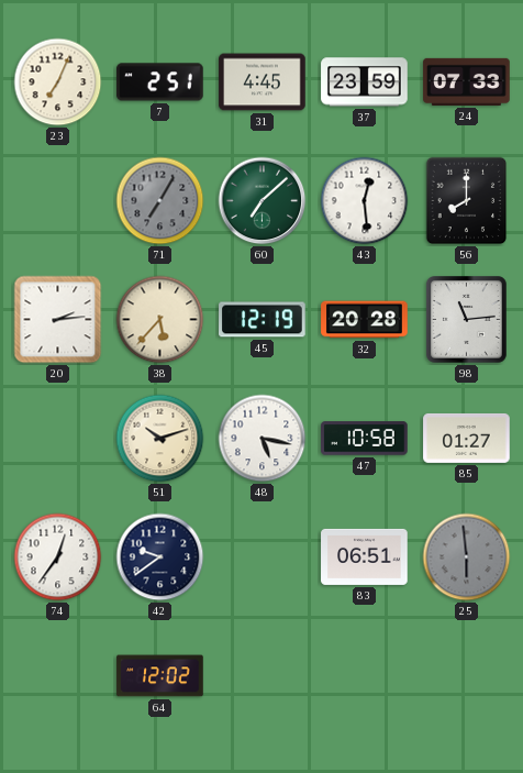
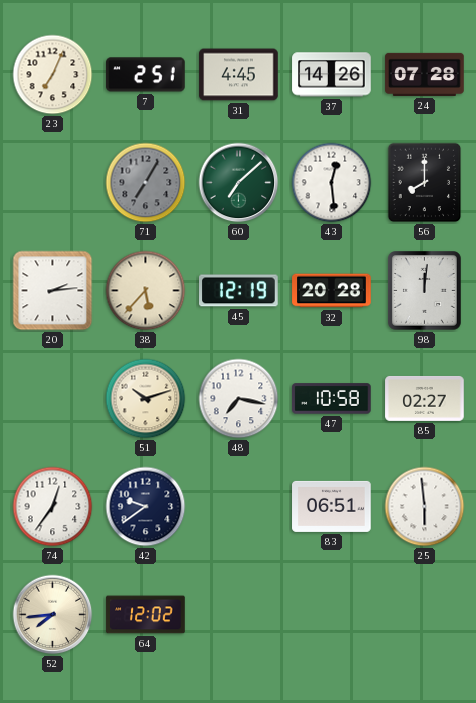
37: 23:59 -> 14:26
24: 07:33 -> 07:28
98: 11:14 -> 12:01
48: 5:17 -> 7:17
85: 01:27 -> 02:27
25 dial: grey -> white
52: none -> 7:44
